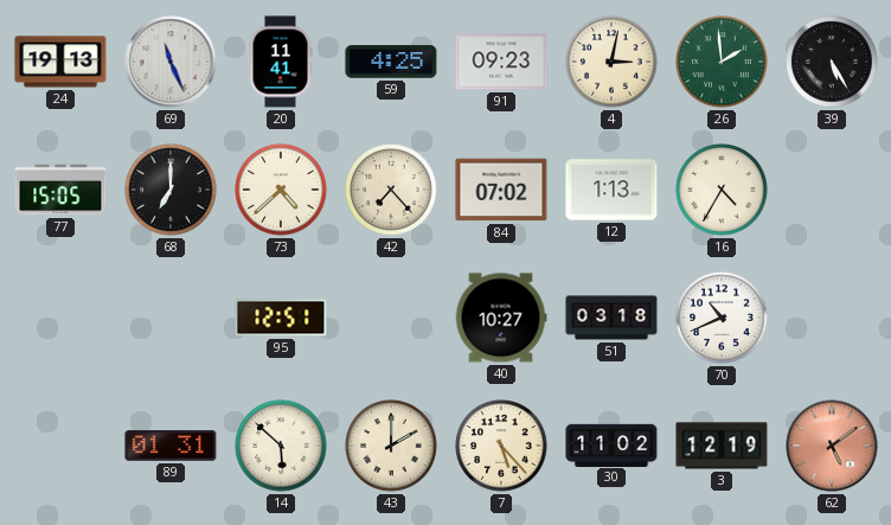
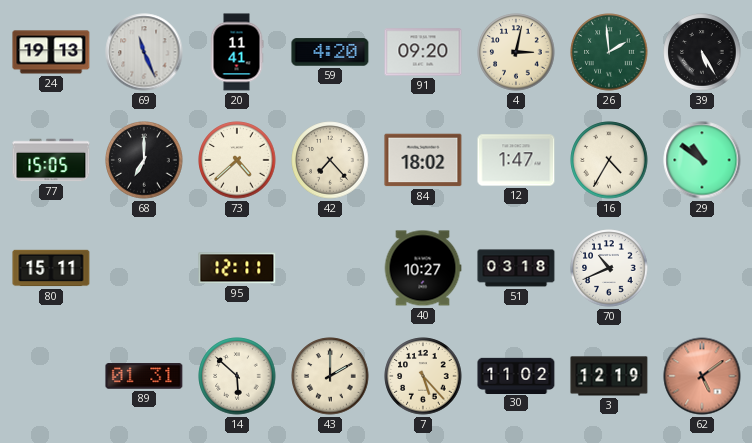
59: 4:25 -> 4:20
91: 09:23 -> 09:20
84: 07:02 -> 18:02
12: 1:13 -> 1:47
29: none -> 10:51
80: none -> 15:11
95: 12:51 -> 12:11
